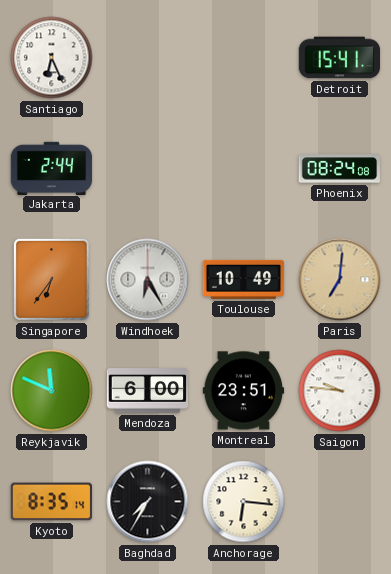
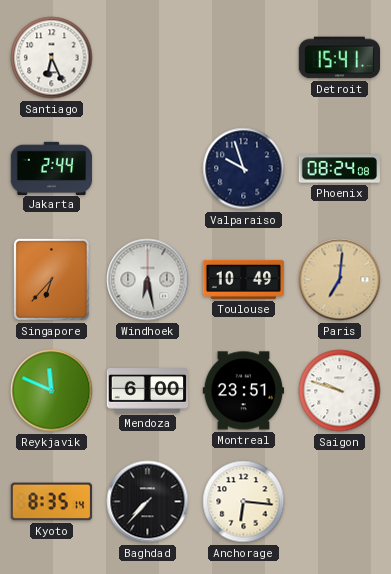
Valparaiso: none -> 9:57
Singapore: 6:36 -> 6:37
Windhoek: 6:25 -> 6:28
Saigon: 9:46 -> 9:48
Baghdad: 7:35 -> 7:37
